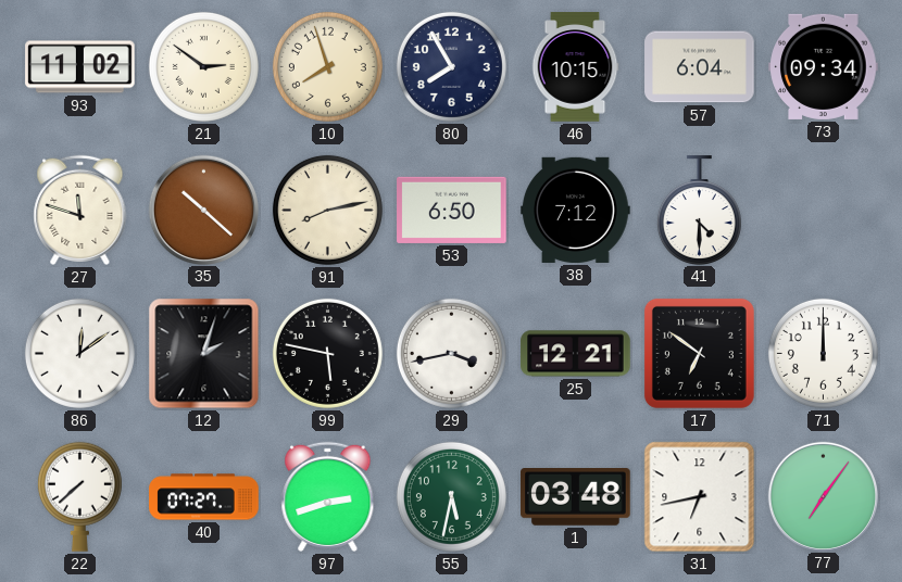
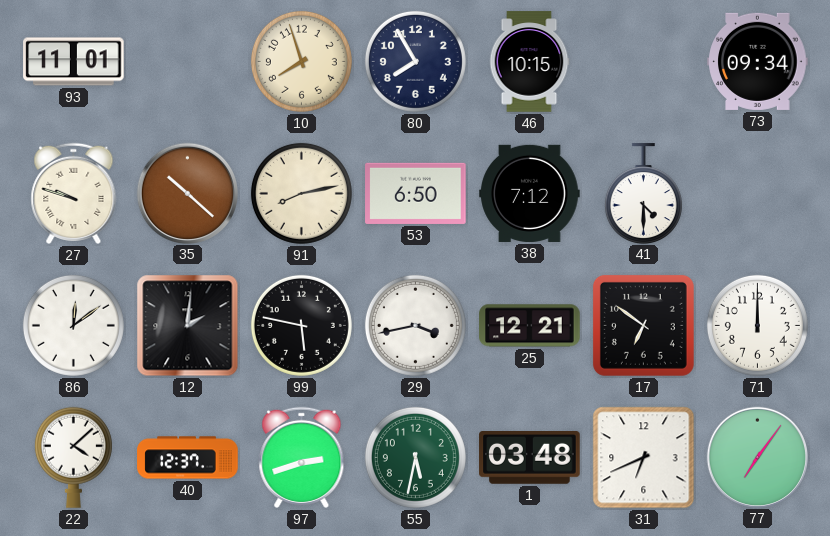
93: 11:02 -> 11:01
21: 2:51 -> none
57: 6:04 -> none
27: 11:48 -> 9:48
12: 2:03 -> 2:01
22: 7:38 -> 4:08
40: 07:27 -> 12:37
31: 6:43 -> 6:41
